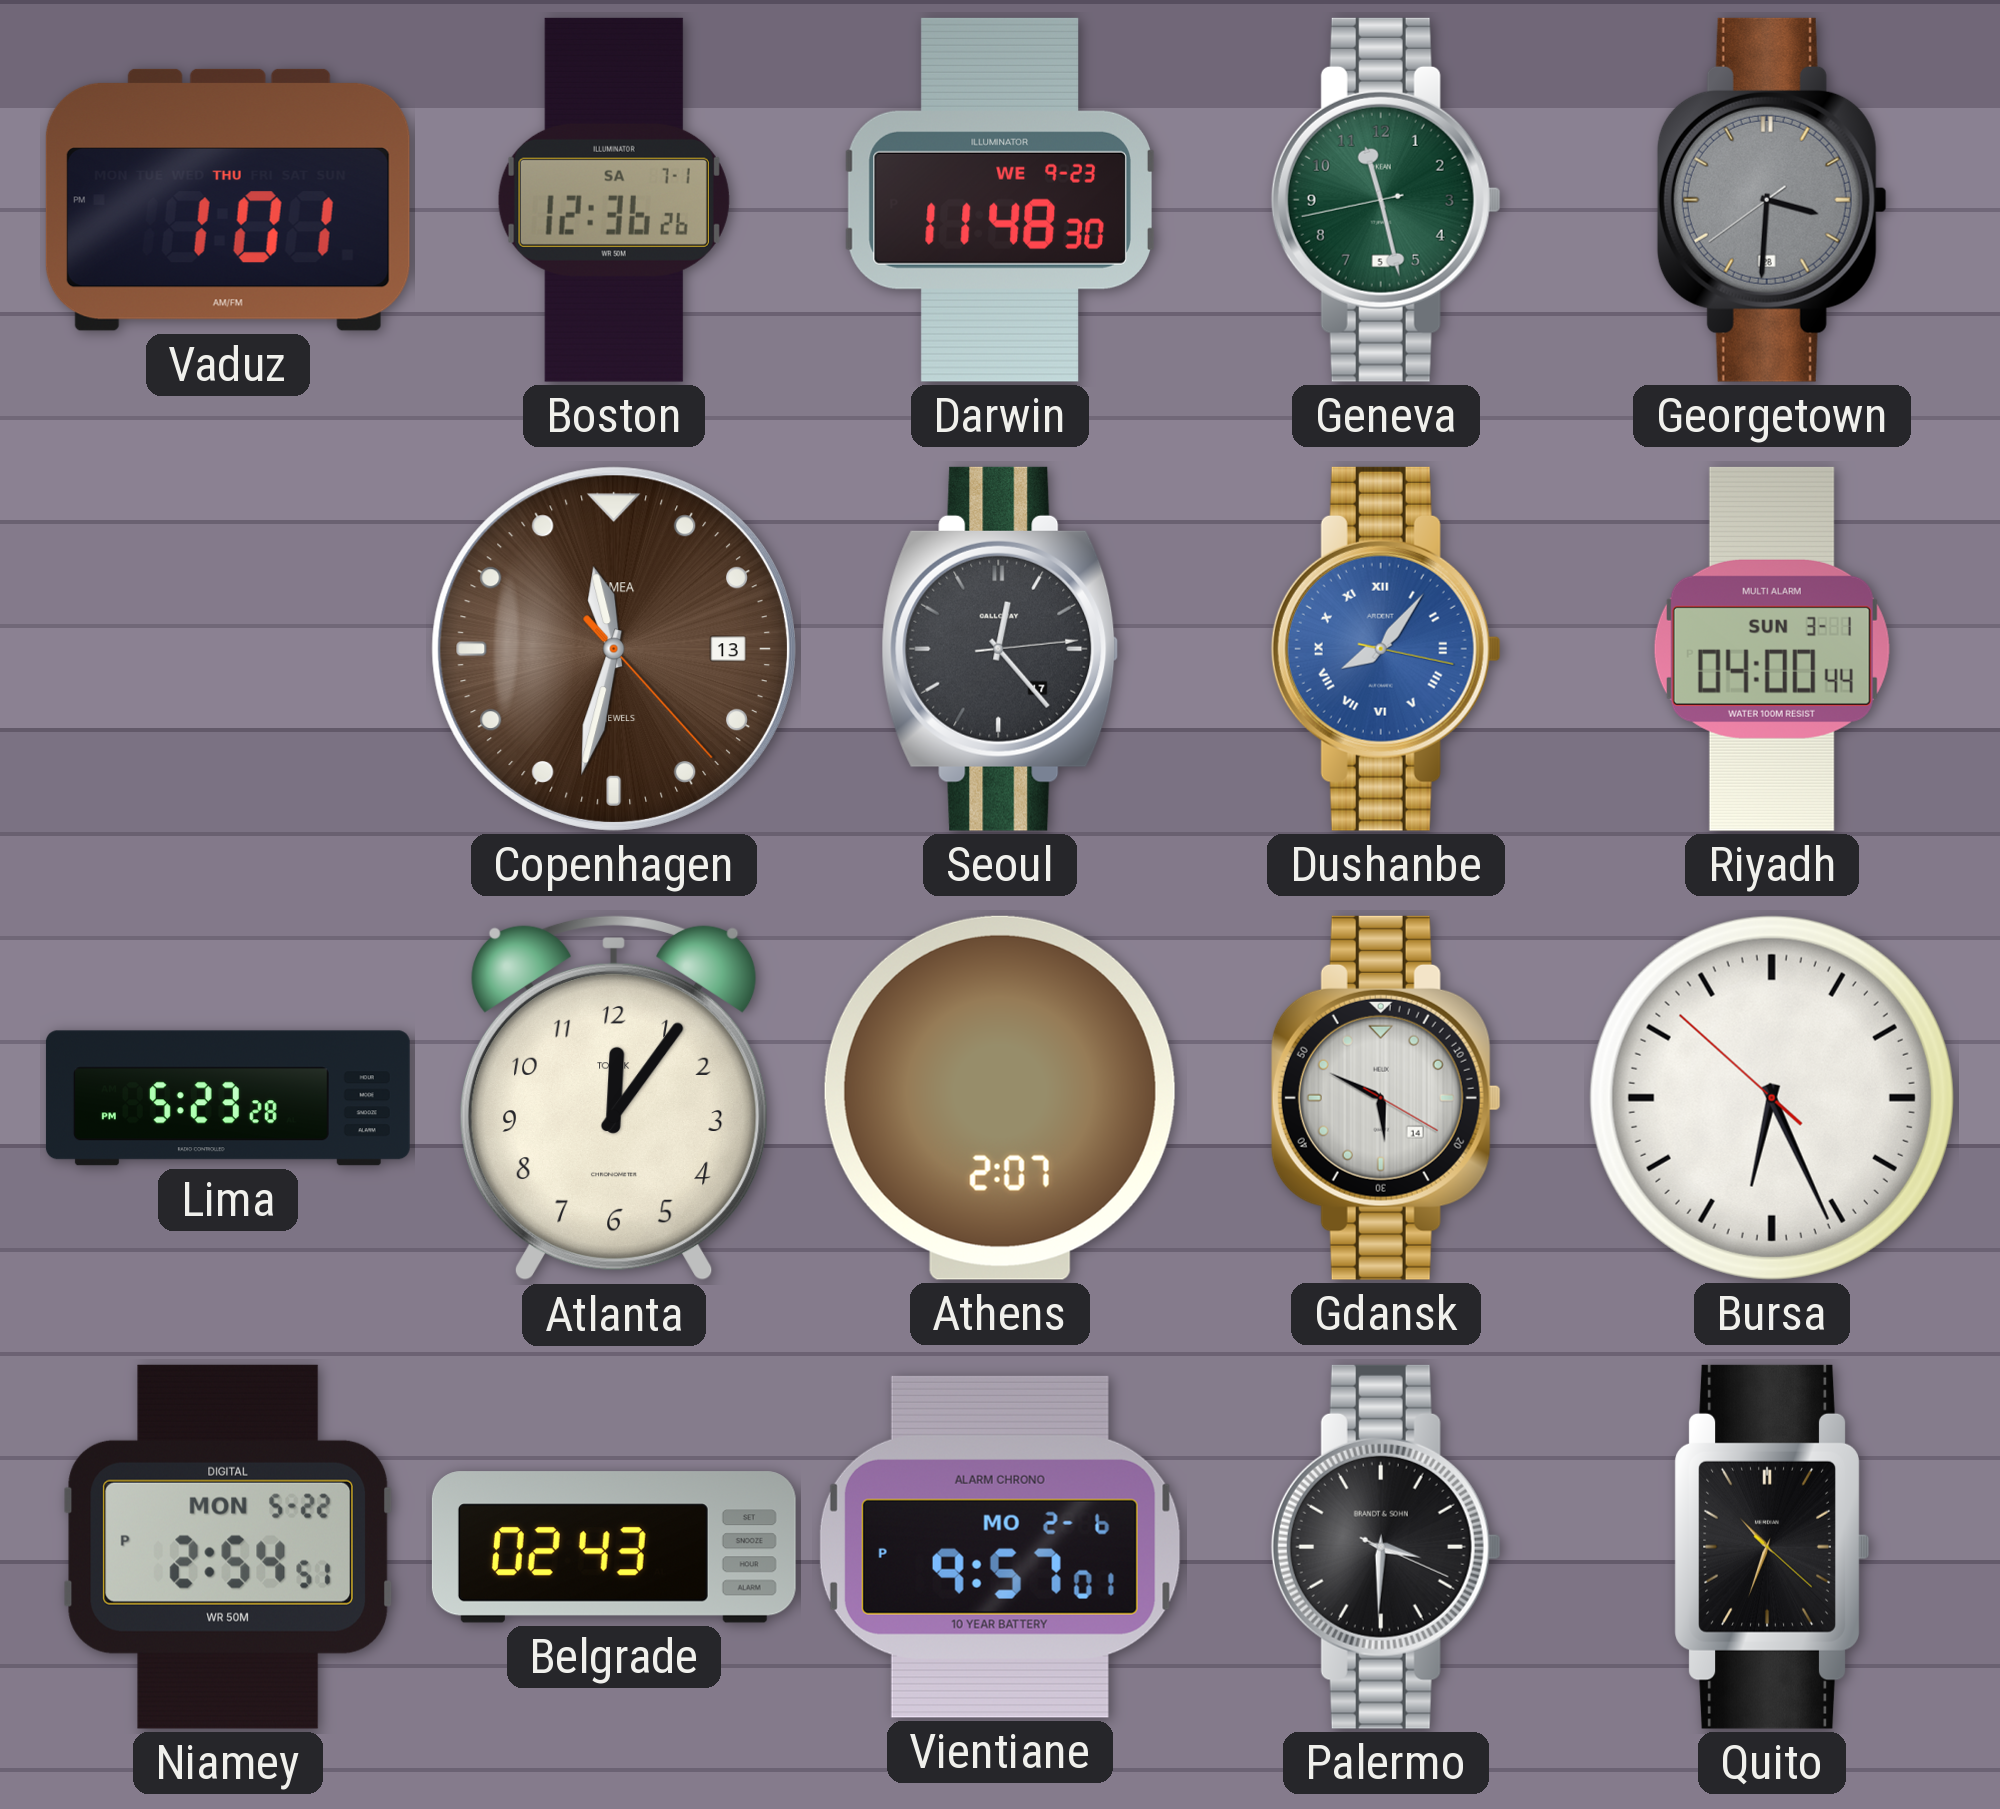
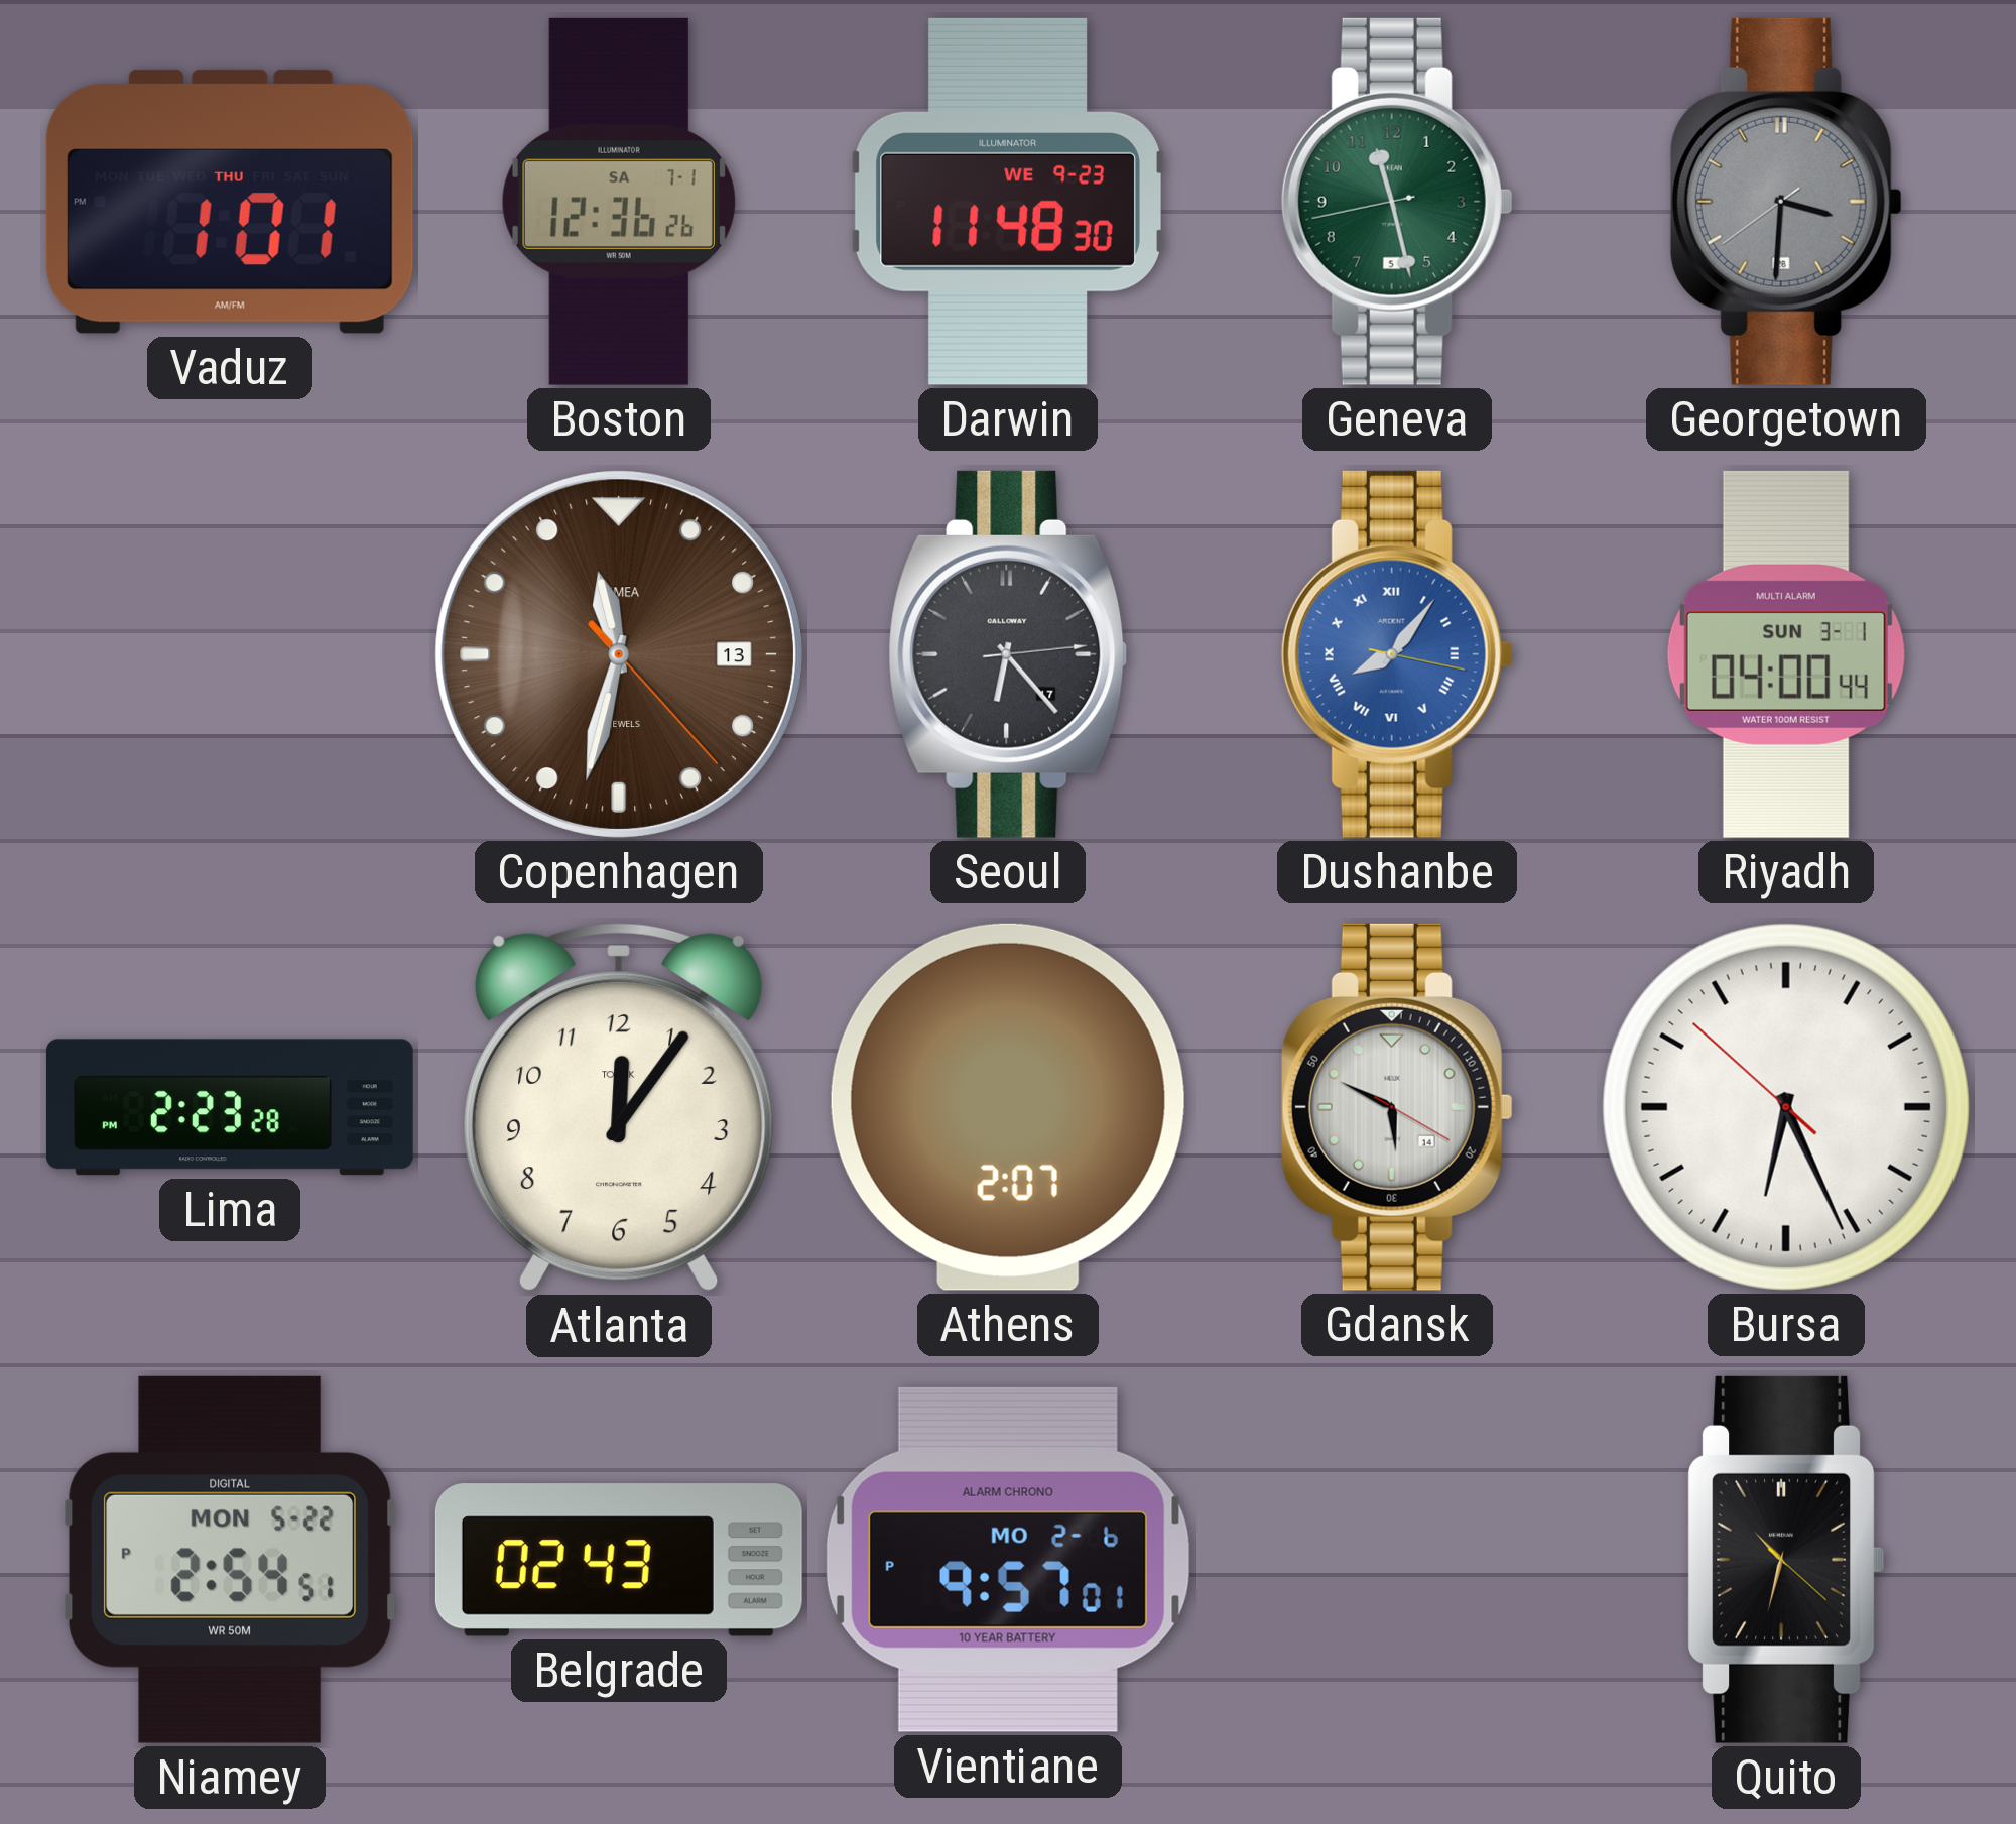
Seoul: 12:23 -> 6:23
Lima: 5:23 -> 2:23
Palermo: 3:30 -> none
Quito: 10:33 -> 10:32
